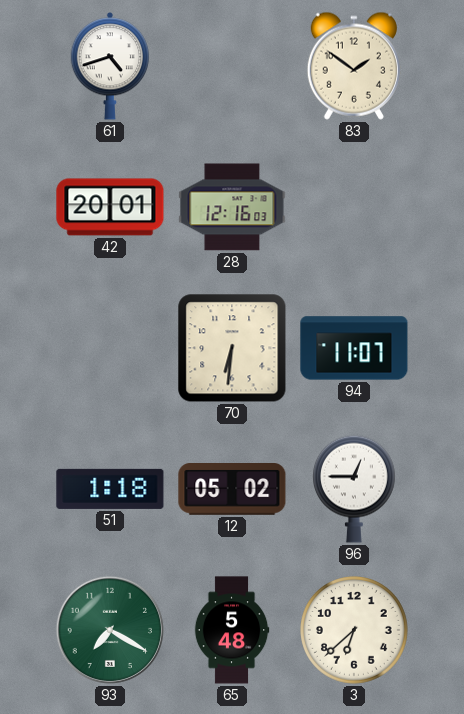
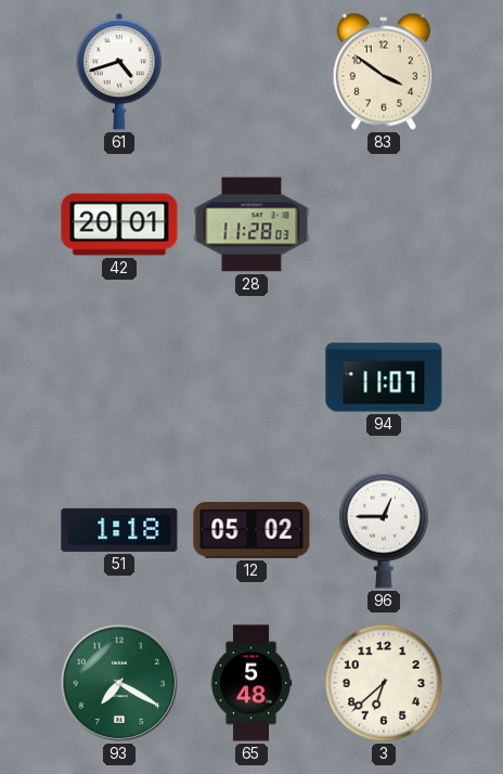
83: 1:51 -> 3:51
28: 12:16 -> 11:28
70: 6:31 -> none
